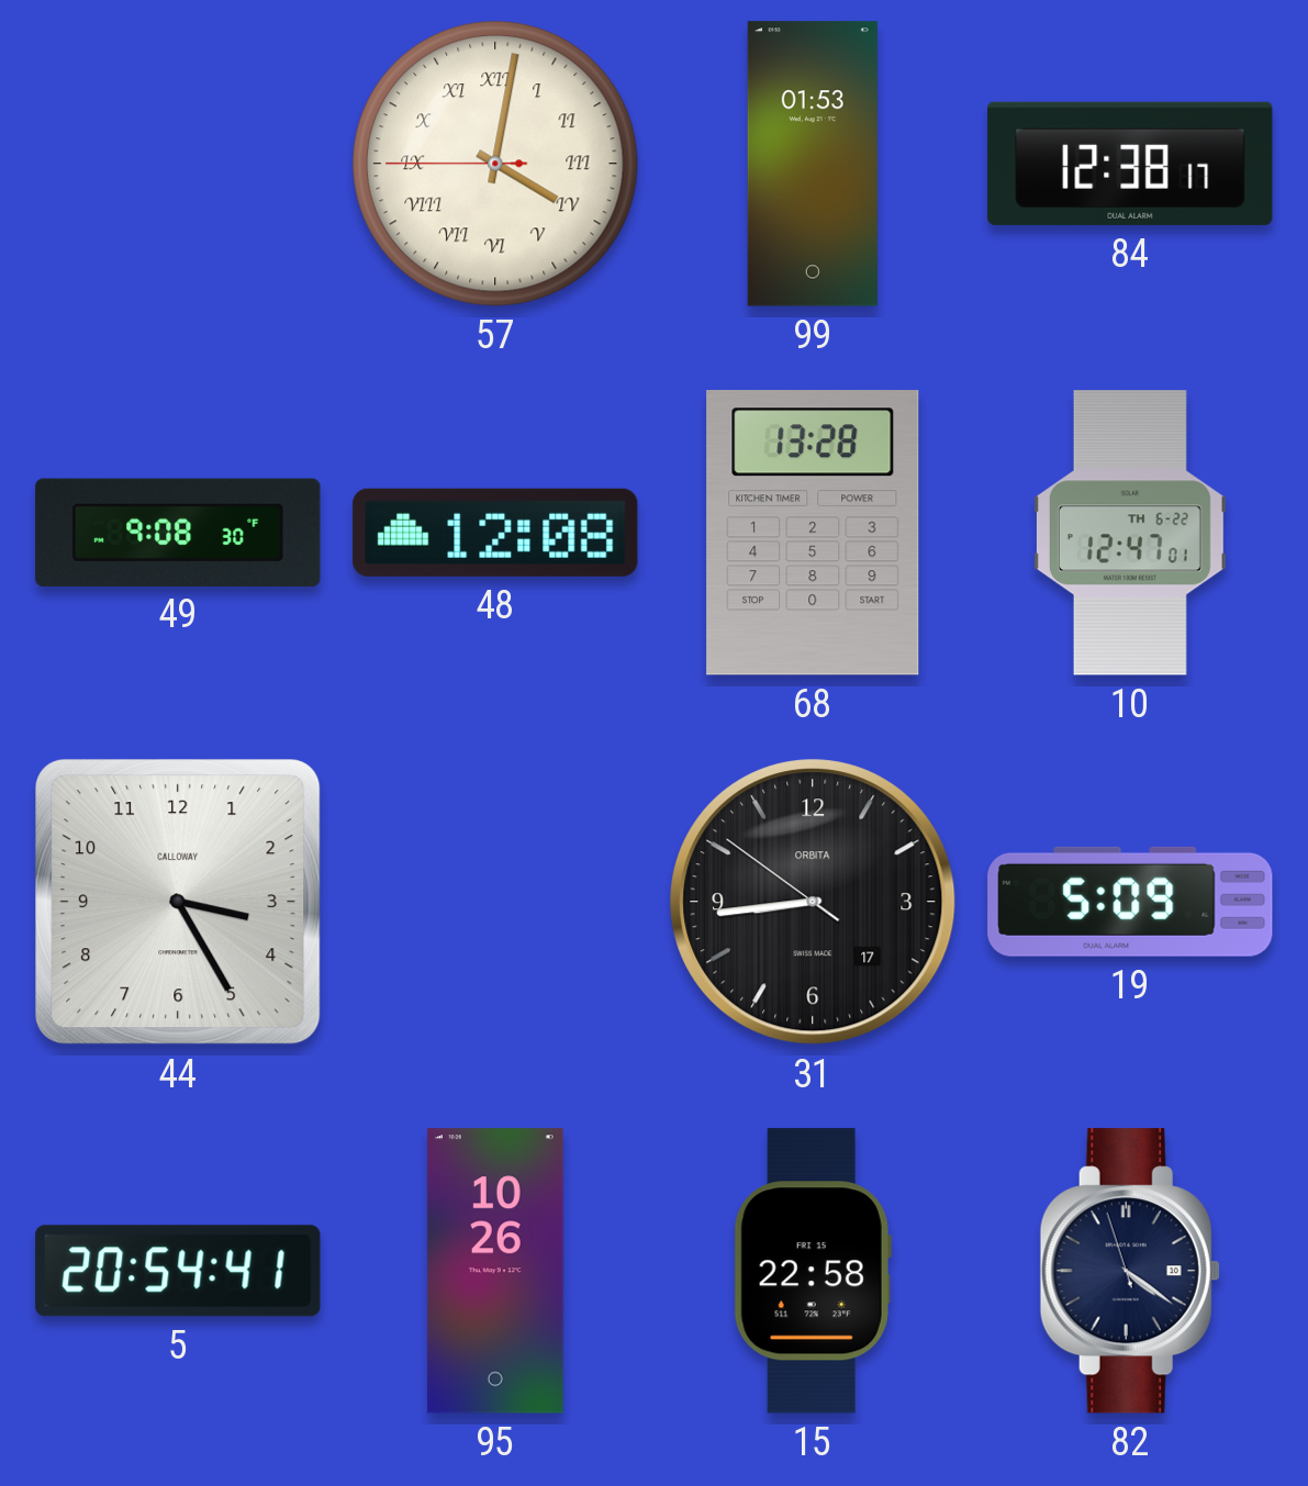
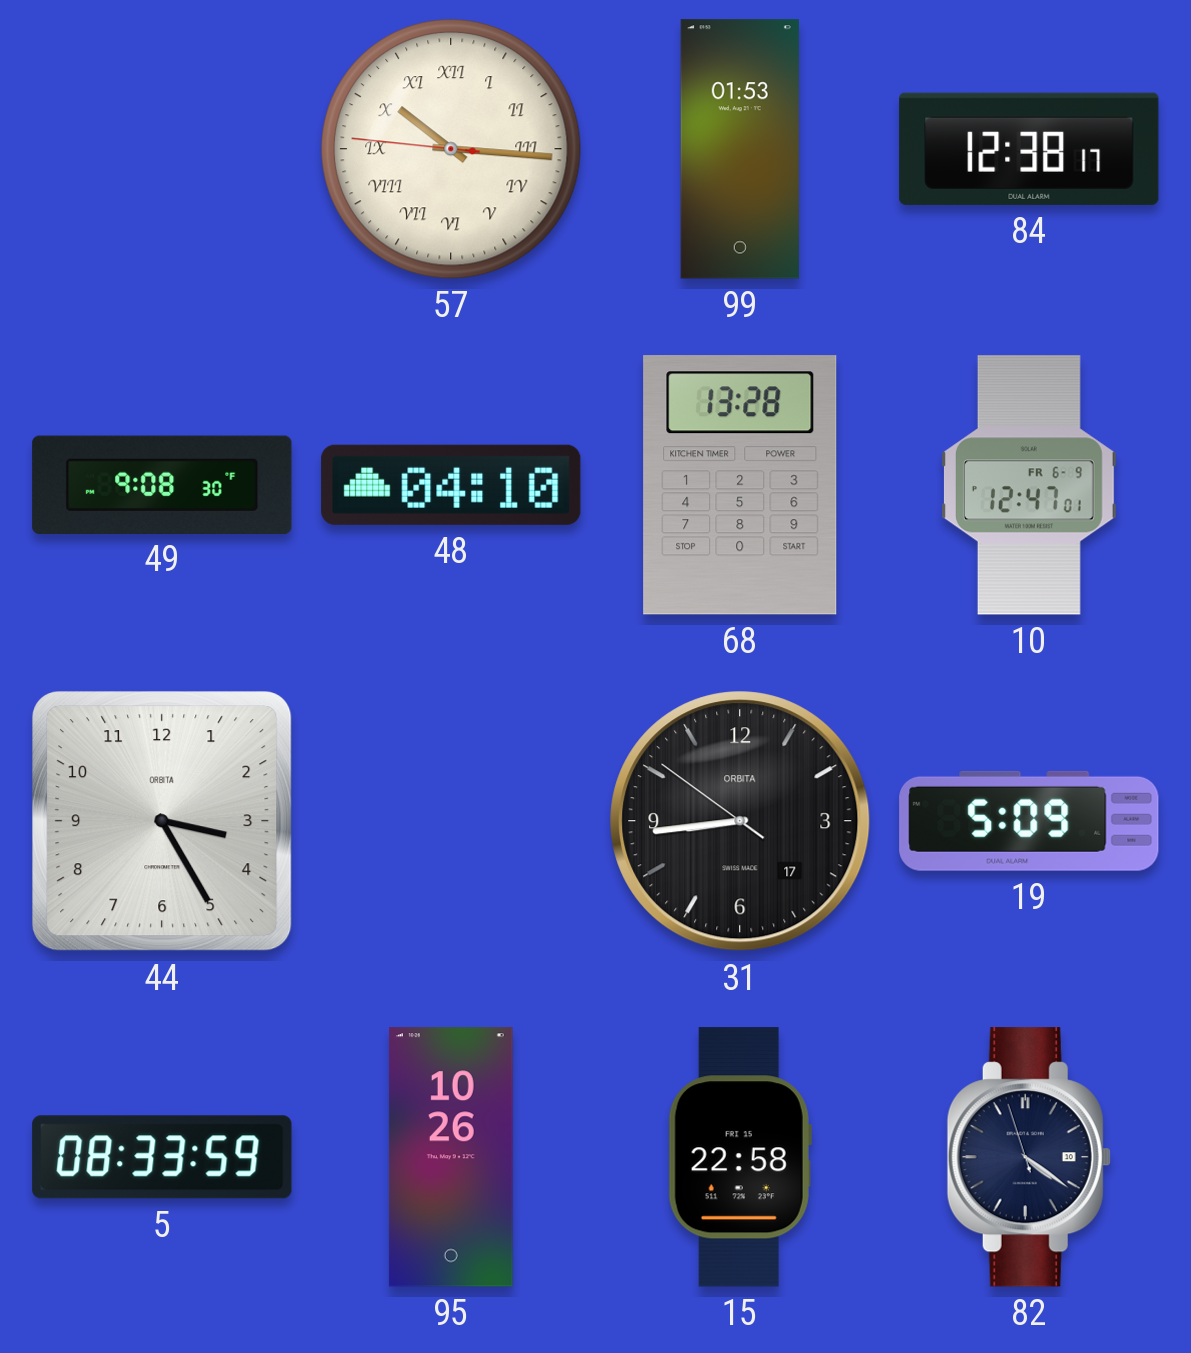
57: 4:01 -> 10:15
48: 12:08 -> 04:10
10 date: TH 6-22 -> FR 6-9
44 brand: CALLOWAY -> ORBITA
5: 20:54 -> 08:33
